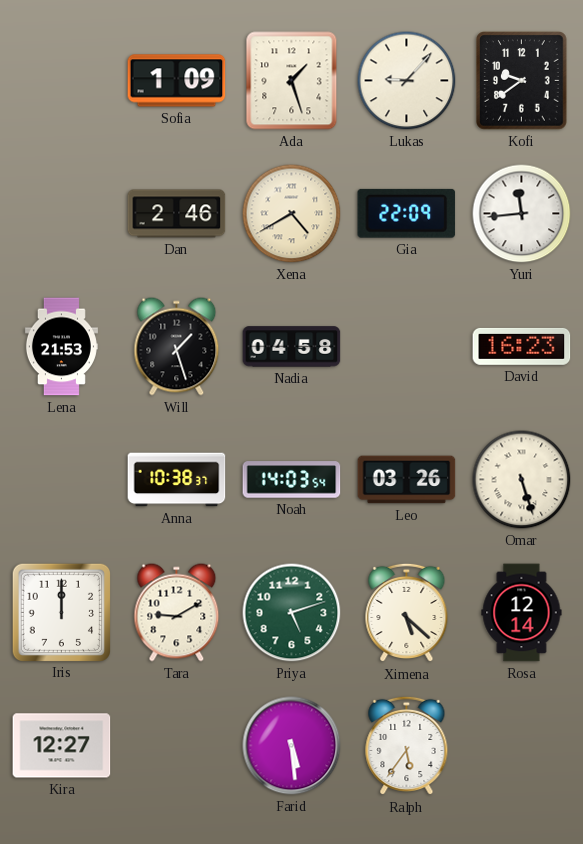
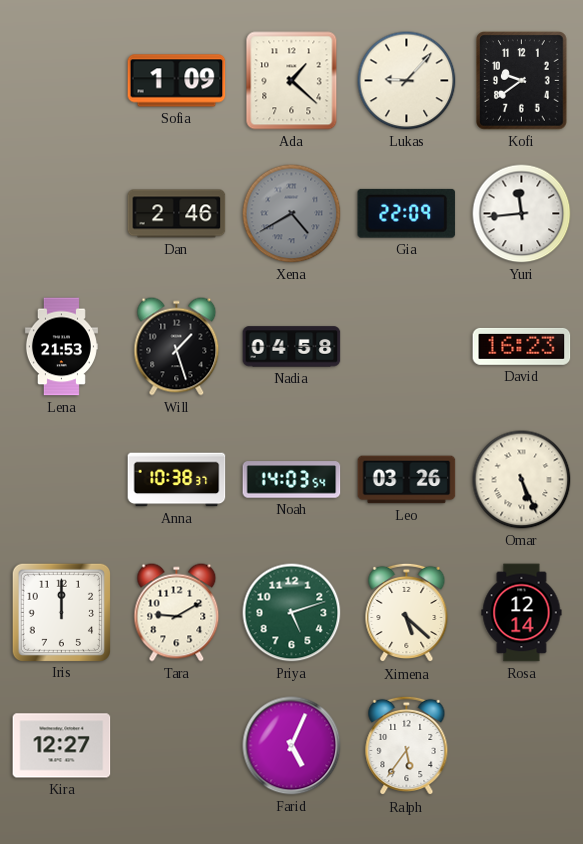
Ada: 1:27 -> 1:22
Xena dial: cream -> grey
Omar: 5:27 -> 5:26
Farid: 5:29 -> 5:04
